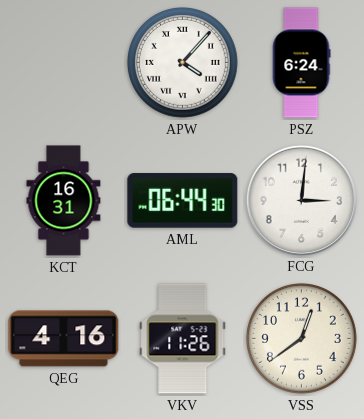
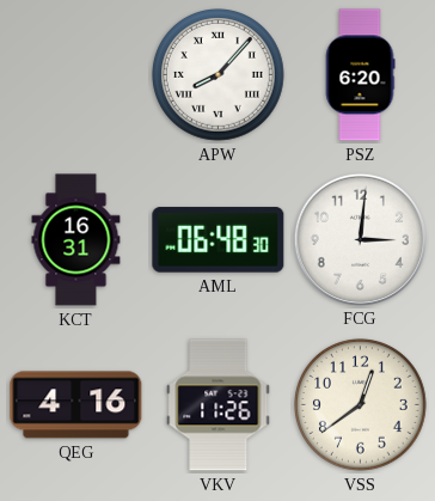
APW: 4:07 -> 8:07
PSZ: 6:24 -> 6:20
AML: 06:44 -> 06:48
